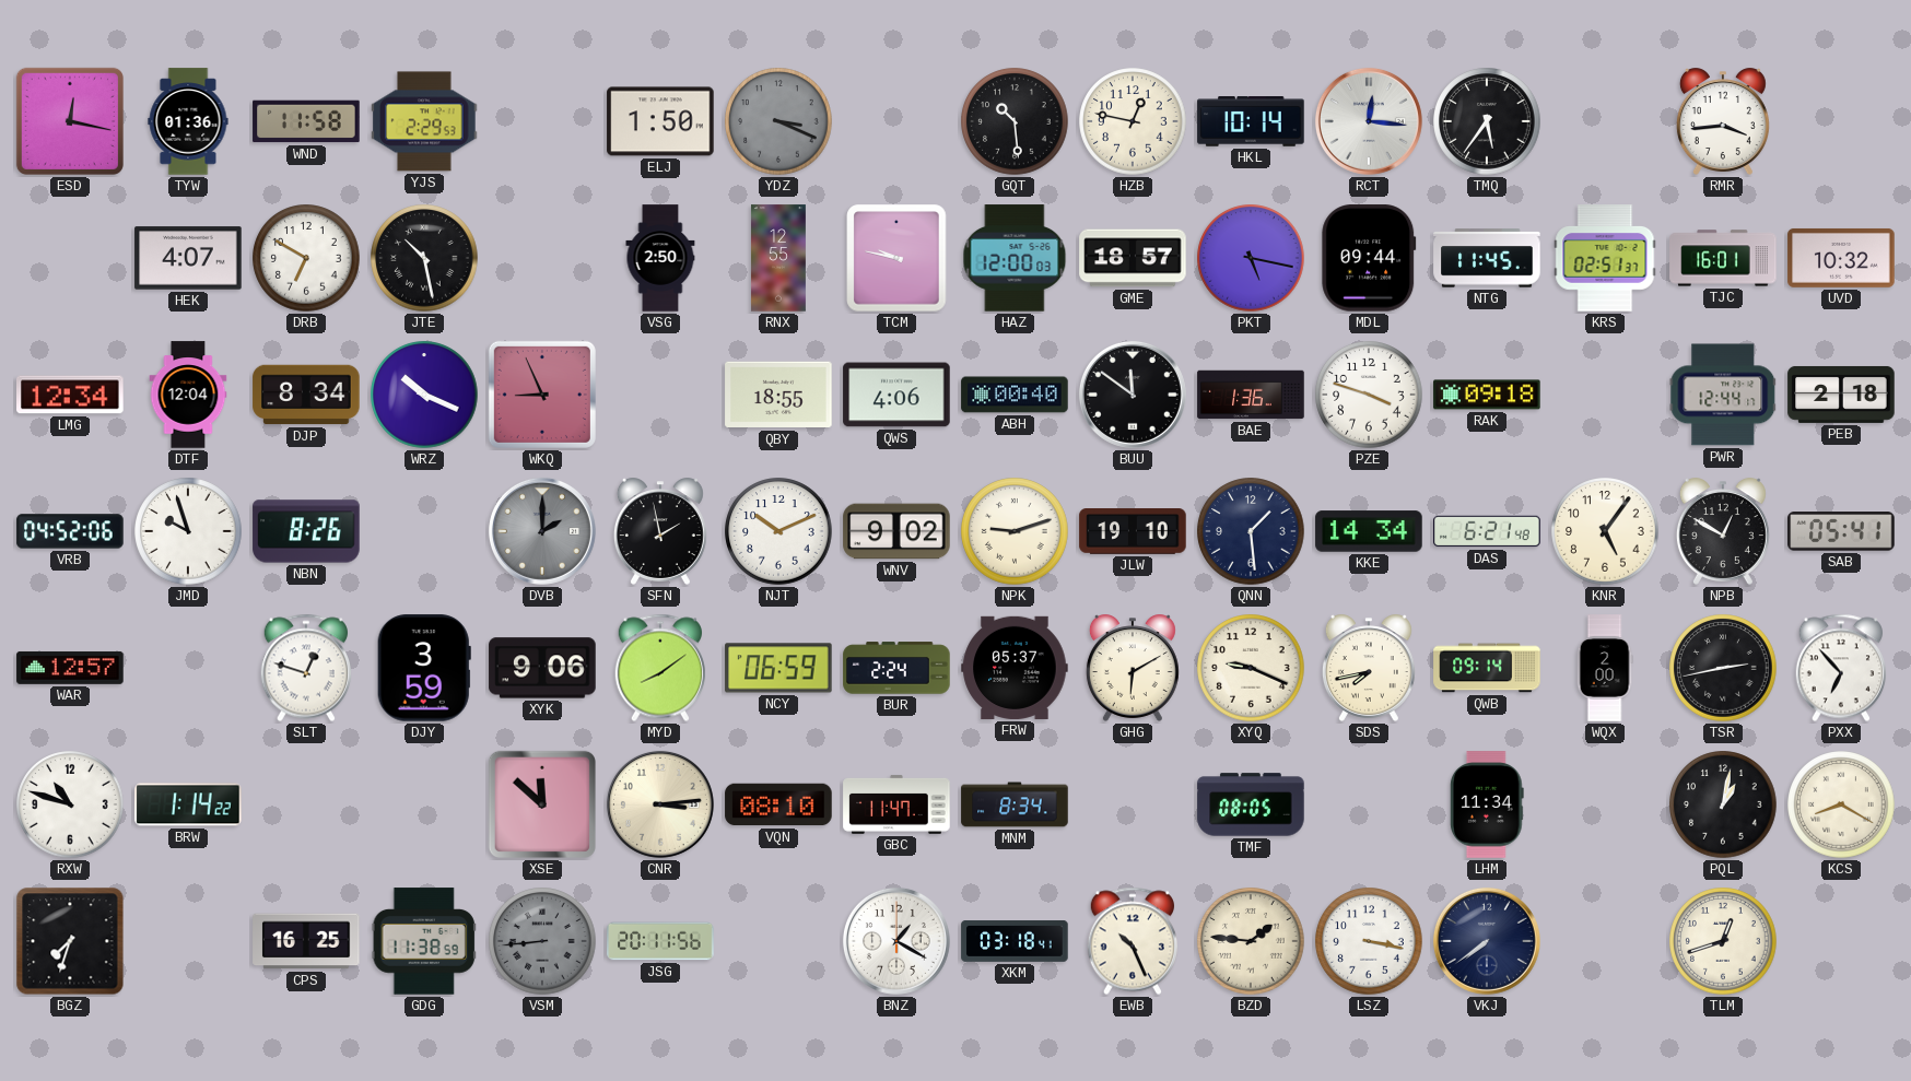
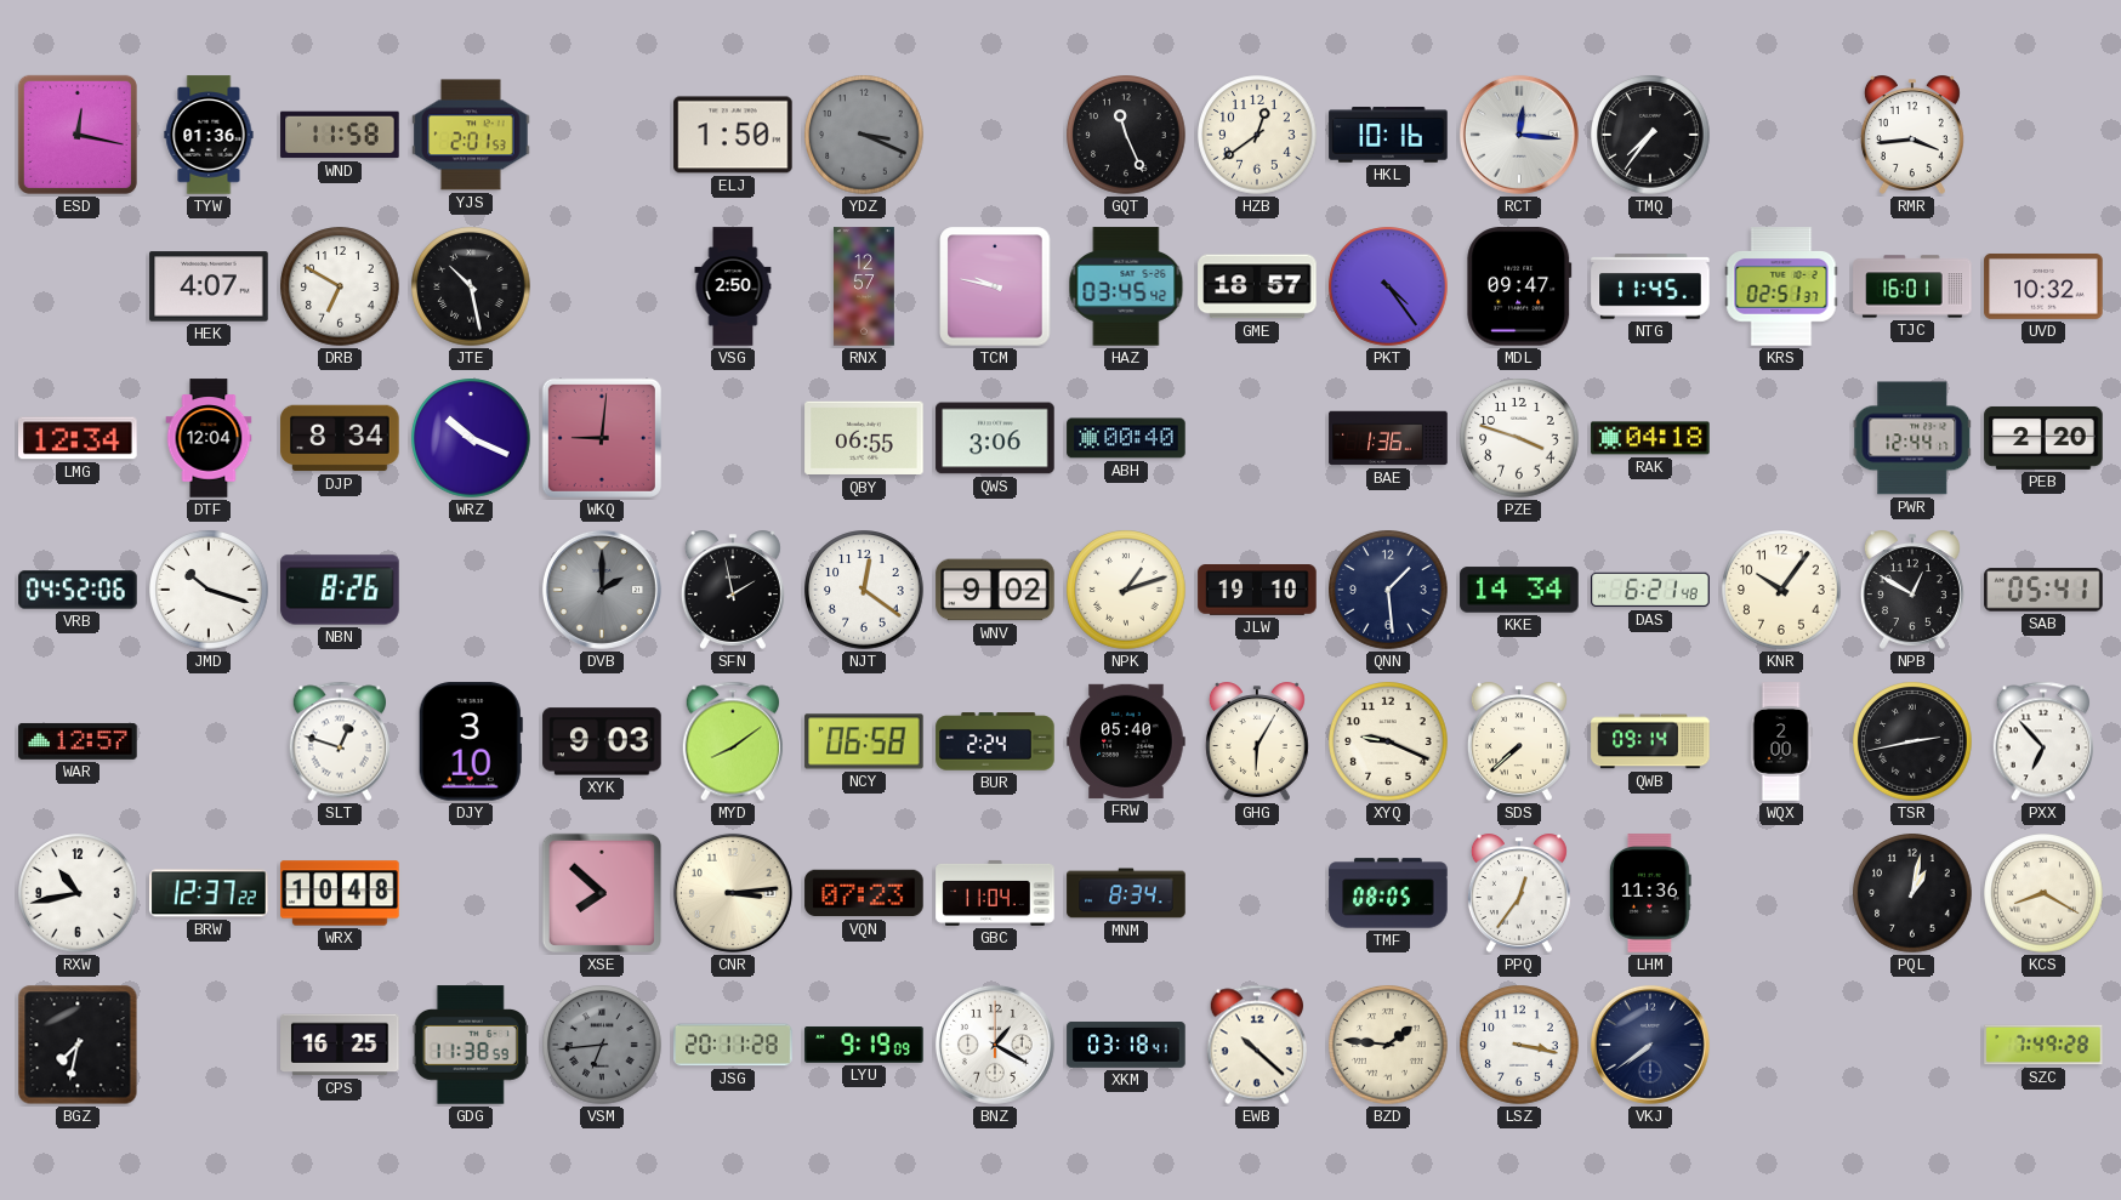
YJS: 2:29 -> 2:01
GQT: 10:29 -> 11:26
HZB: 12:47 -> 12:39
HKL: 10:14 -> 10:16
TMQ: 5:36 -> 7:36
RNX: 12:55 -> 12:57
HAZ: 12:00 -> 03:45
PKT: 5:17 -> 4:24
MDL: 09:44 -> 09:47
WKQ: 8:56 -> 9:01
QBY: 18:55 -> 06:55
QWS: 4:06 -> 3:06
BUU: 11:51 -> none
RAK: 09:18 -> 04:18
PEB: 2:18 -> 2:20
JMD: 9:57 -> 10:18
NJT: 10:11 -> 12:21
NPK: 9:12 -> 1:12
KNR: 5:06 -> 10:06
DJY: 3:59 -> 3:10
XYK: 9:06 -> 9:03
NCY: 06:59 -> 06:58
FRW: 05:37 -> 05:40
GHG: 6:10 -> 6:05
SDS: 7:43 -> 7:38
RXW: 10:48 -> 10:43
BRW: 1:14 -> 12:37
WRX: none -> 10:48
XSE: 11:52 -> 7:52
VQN: 08:10 -> 07:23
GBC: 11:47 -> 11:04
PPQ: none -> 12:36
LHM: 11:34 -> 11:36
BGZ: 7:33 -> 7:32
VSM: 8:44 -> 6:44
JSG: 20:11:56 -> 20:11:28
LYU: none -> 9:19
EWB: 10:26 -> 10:22
TLM: 12:42 -> none
SZC: none -> 7:49
